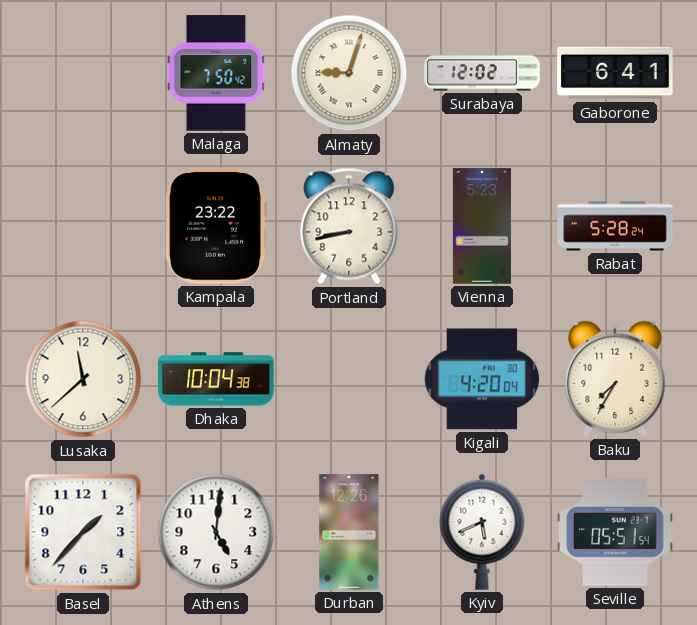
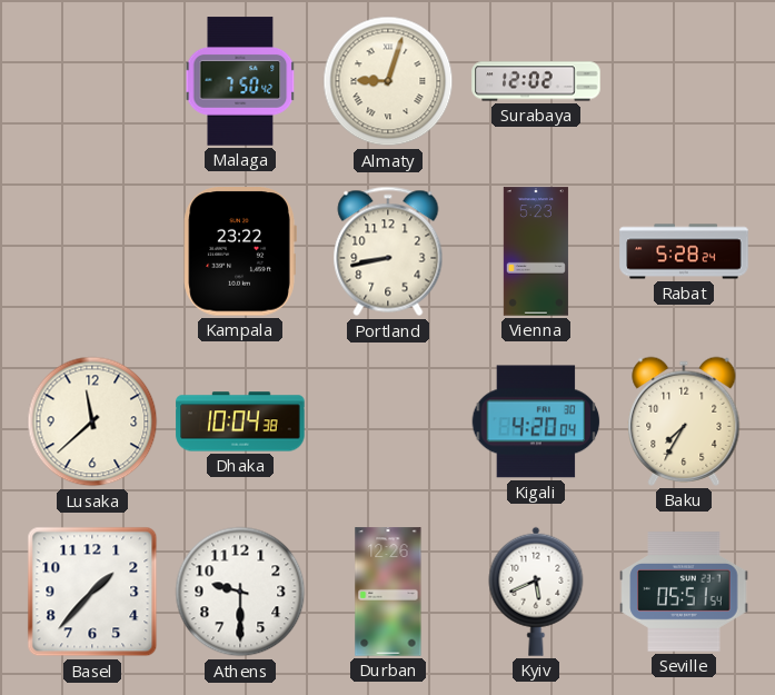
Gaborone: 6:41 -> none
Athens: 5:01 -> 9:30
